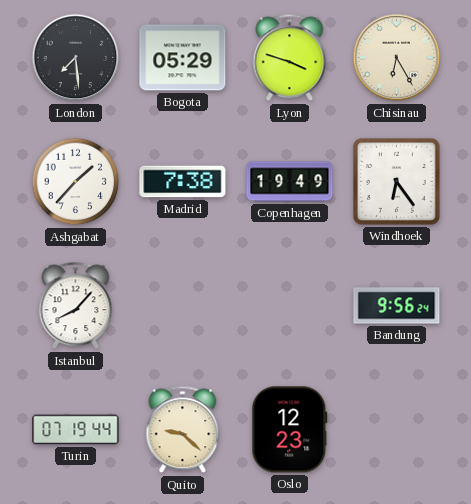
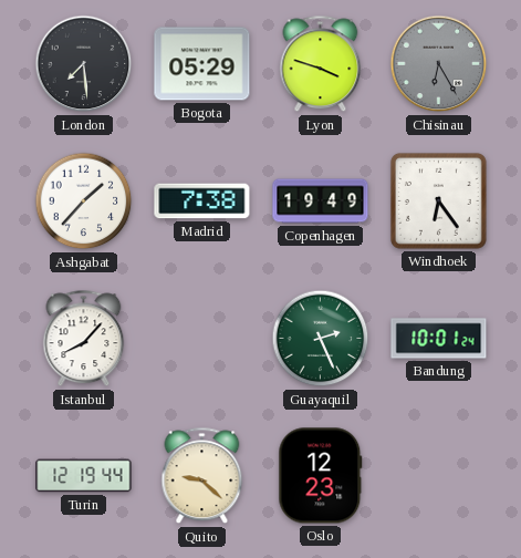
Chisinau dial: cream -> grey
Guayaquil: none -> 2:26
Bandung: 9:56 -> 10:01
Turin: 07:19 -> 12:19
